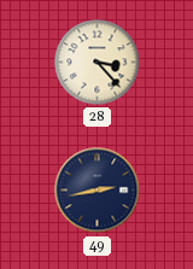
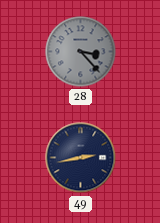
28 dial: cream -> grey
